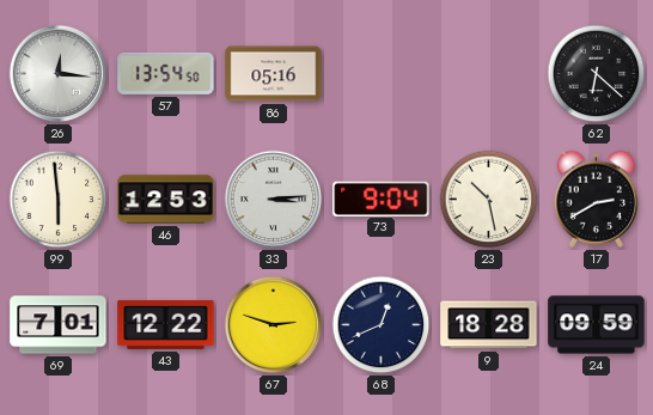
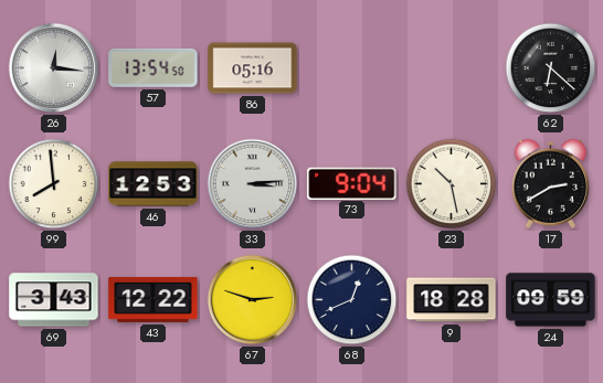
99: 5:59 -> 7:59
69: 7:01 -> 3:43
